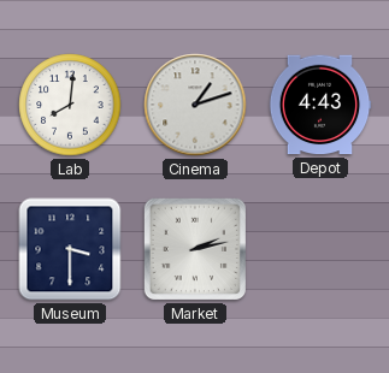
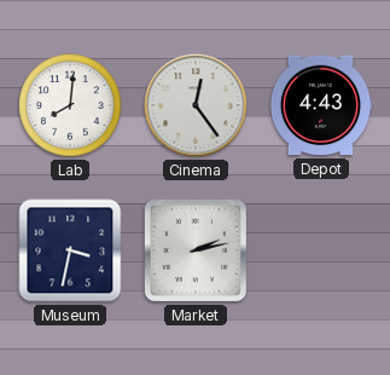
Cinema: 1:12 -> 12:24
Museum: 3:30 -> 3:32
